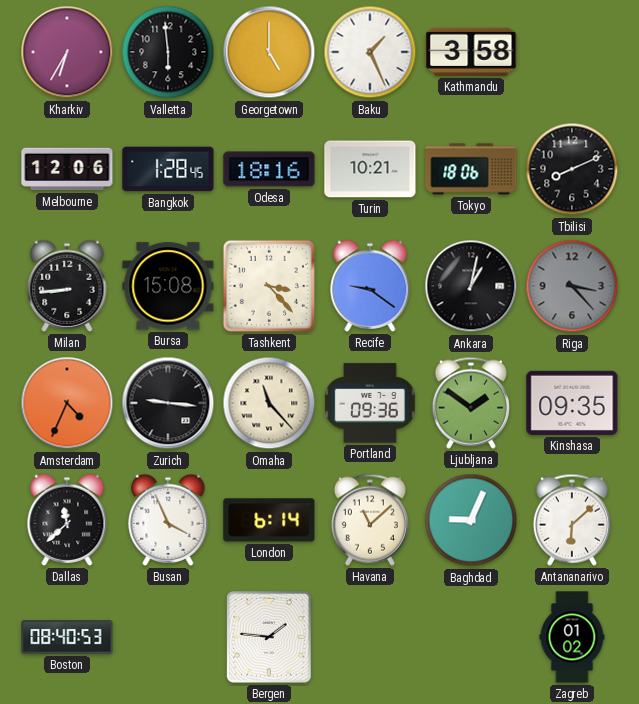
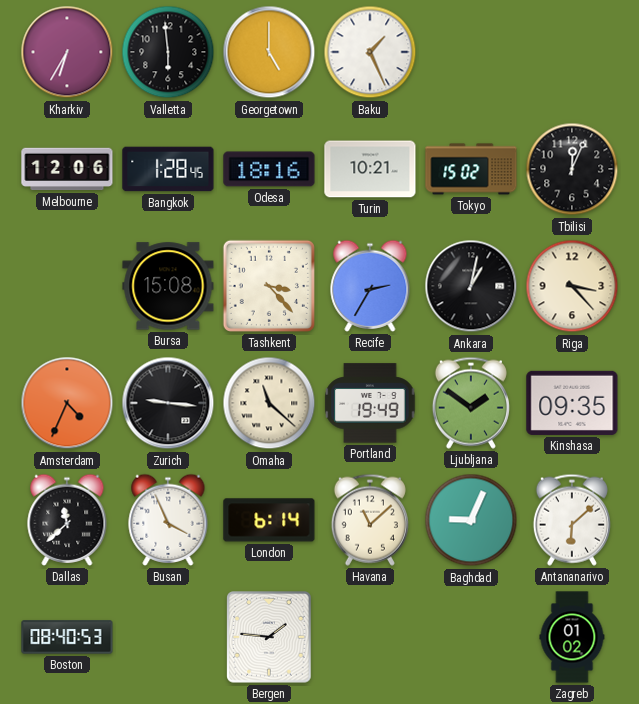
Kathmandu: 3:58 -> none
Tokyo: 18:06 -> 15:02
Tbilisi: 8:11 -> 12:04
Milan: 8:44 -> none
Recife: 9:21 -> 2:35
Riga dial: grey -> cream
Omaha: 11:23 -> 11:22
Portland: 09:36 -> 19:49
